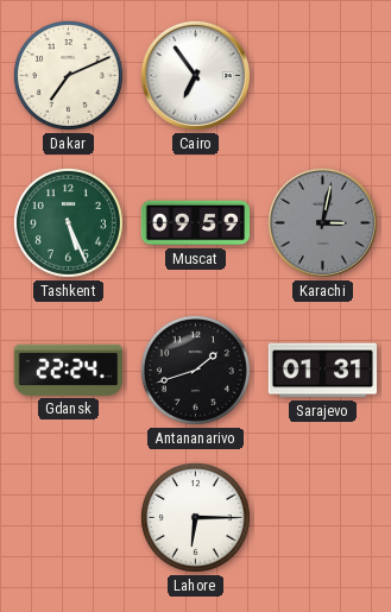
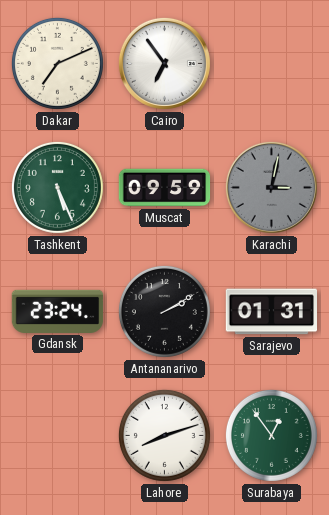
Gdansk: 22:24 -> 23:24
Antananarivo: 1:42 -> 2:10
Lahore: 6:15 -> 8:12
Surabaya: none -> 12:54
